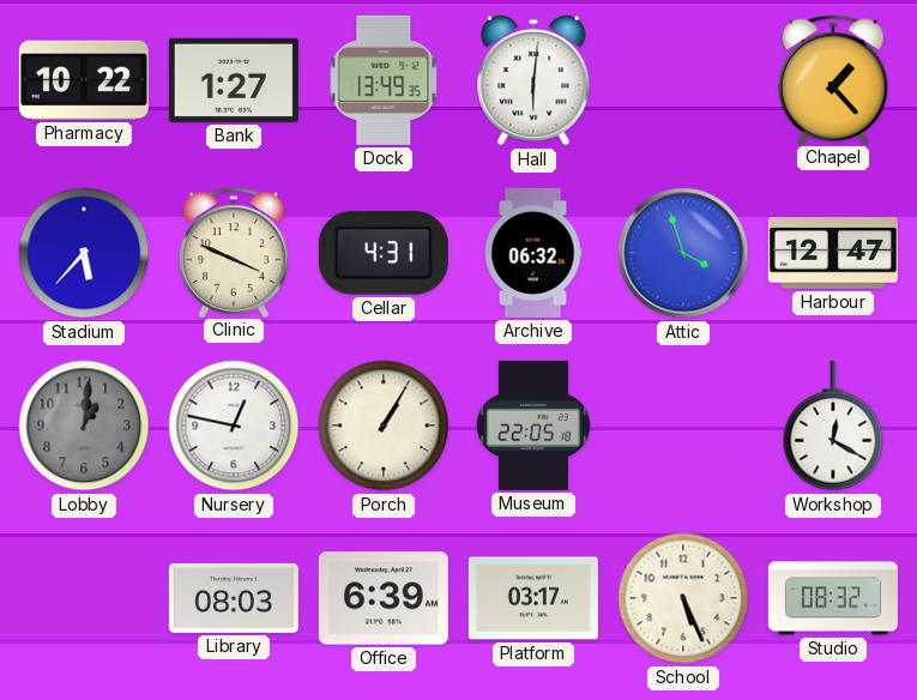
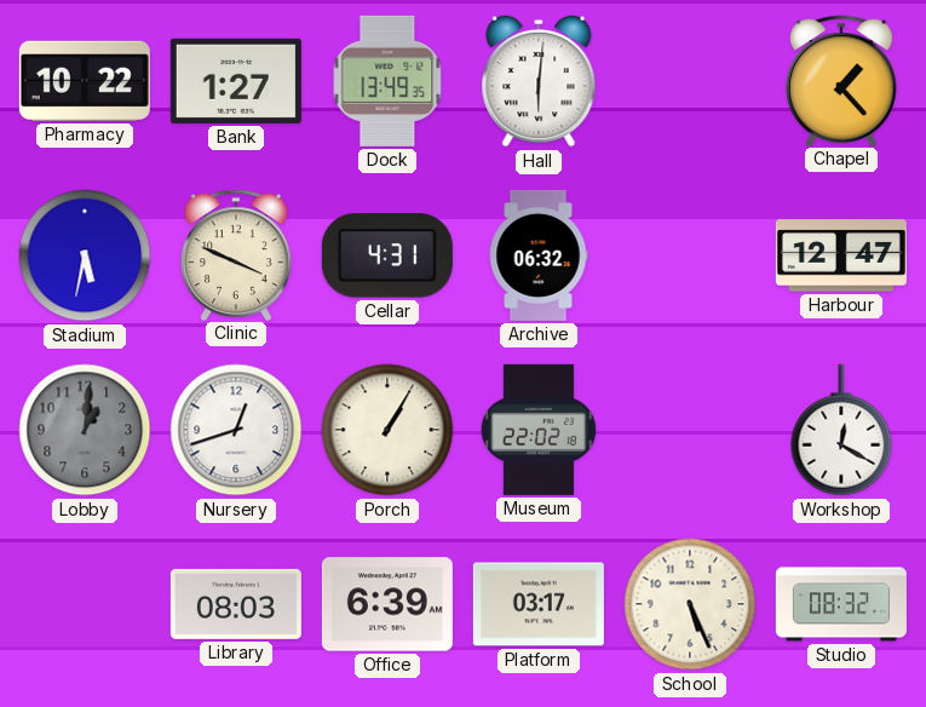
Stadium: 5:37 -> 5:32
Attic: 3:57 -> none
Nursery: 12:47 -> 12:42
Museum: 22:05 -> 22:02
